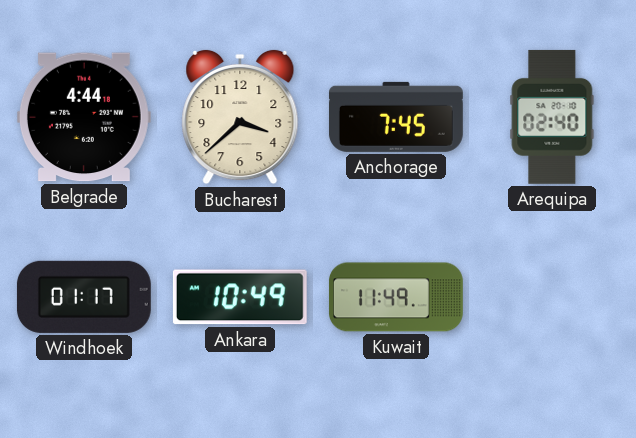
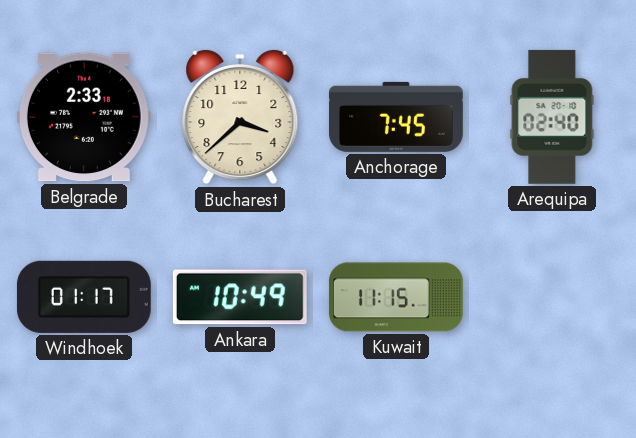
Belgrade: 4:44 -> 2:33
Kuwait: 11:49 -> 11:15
